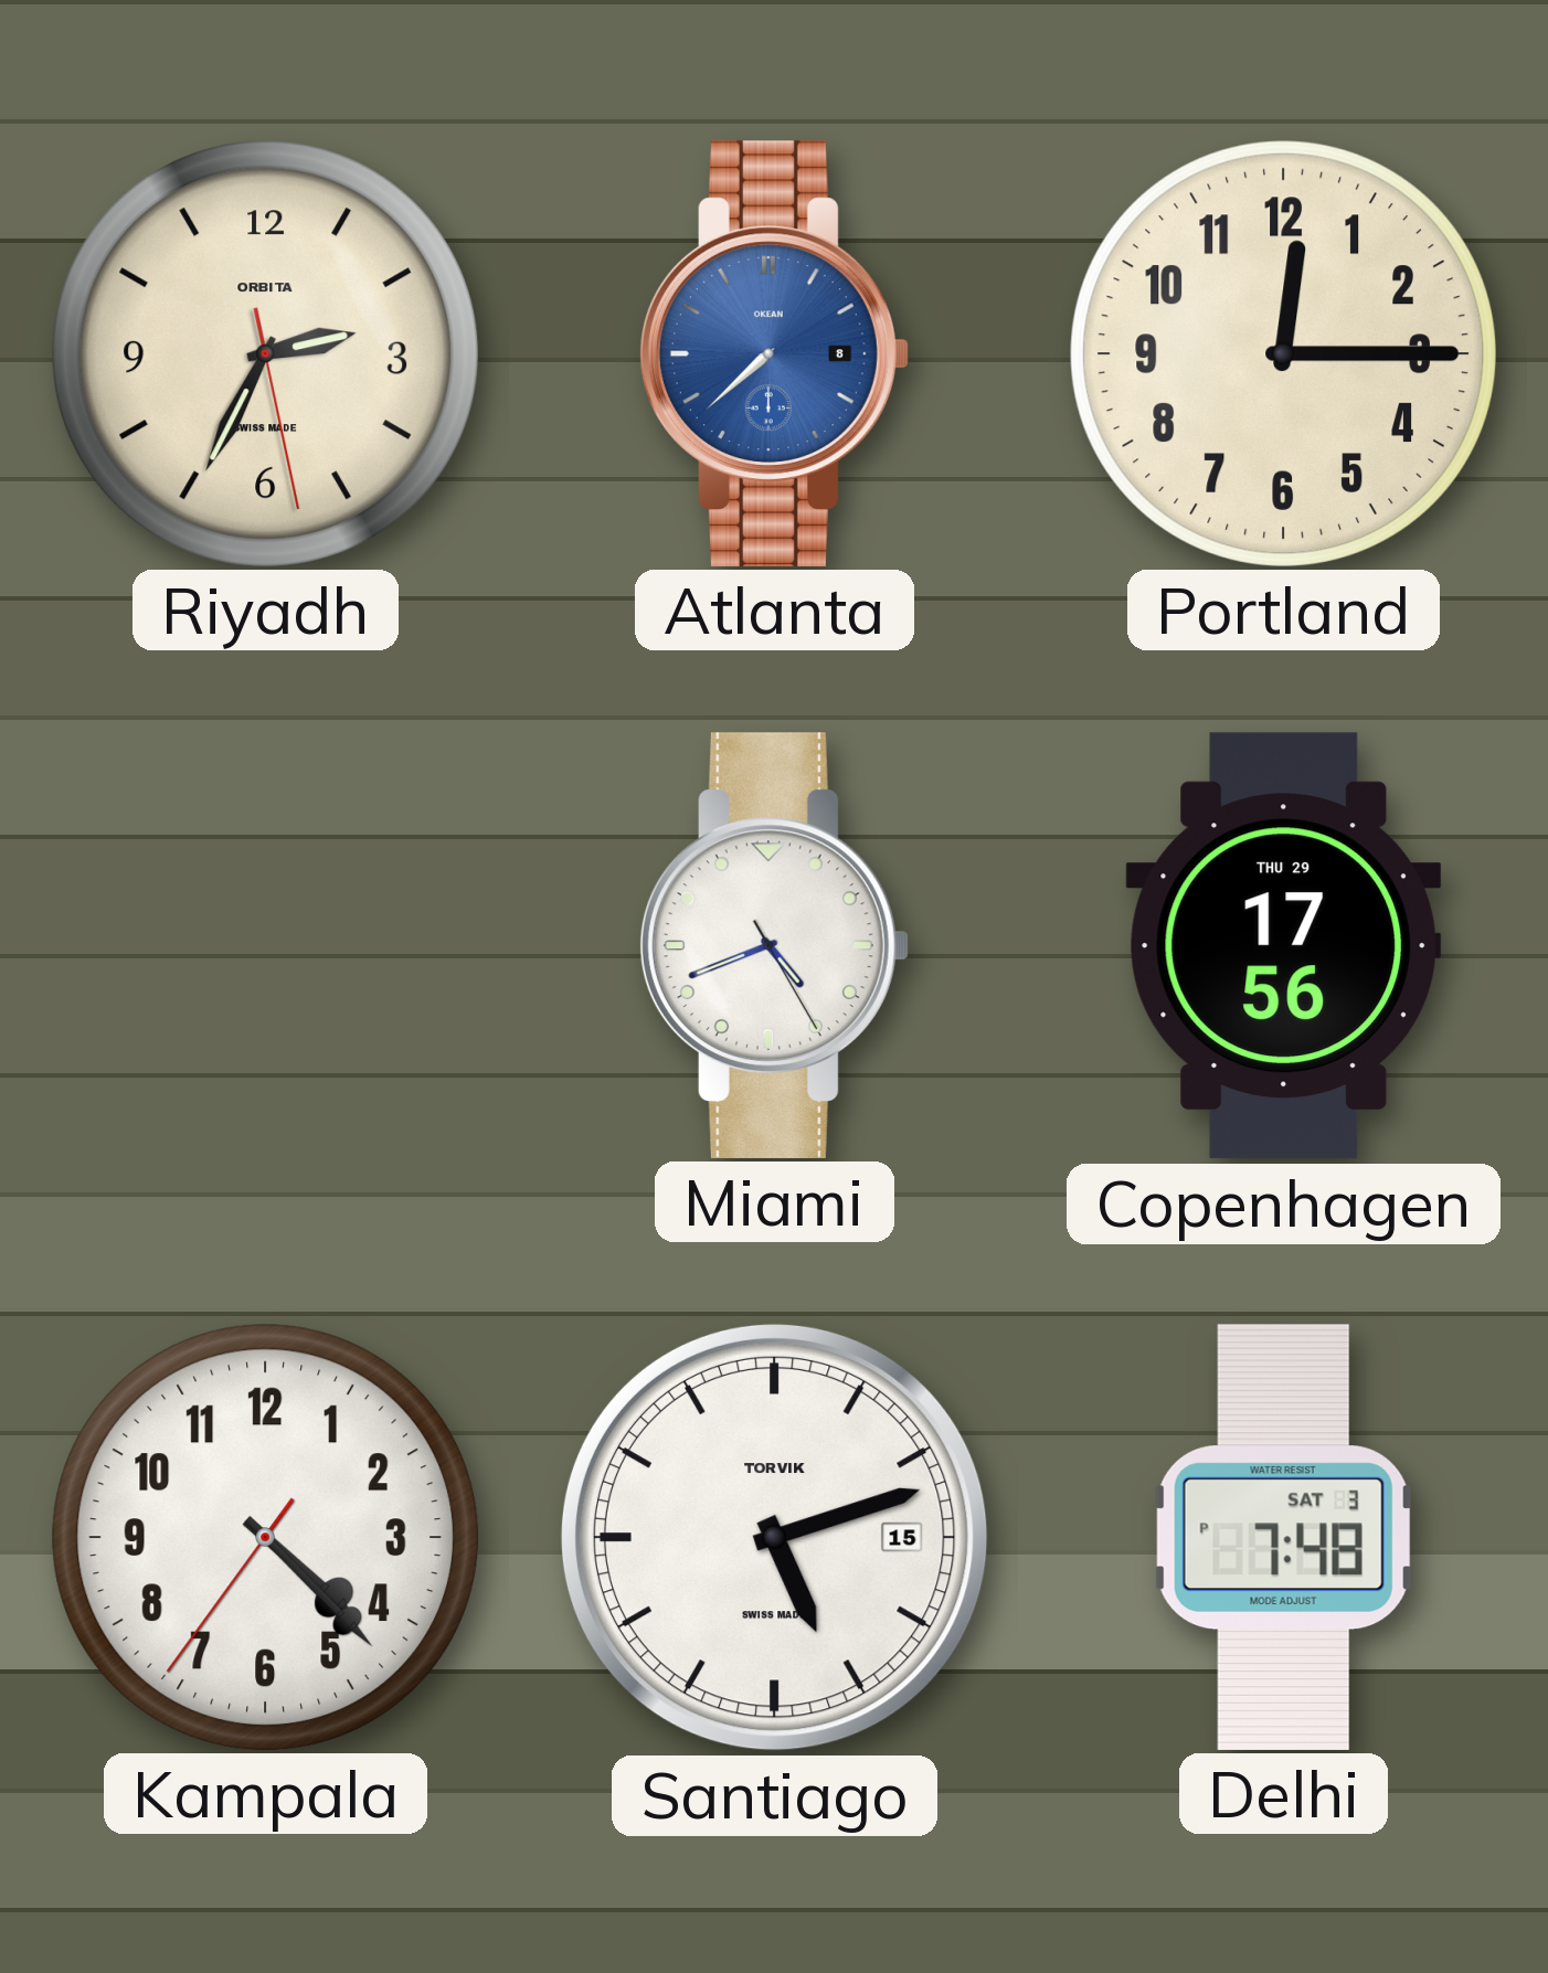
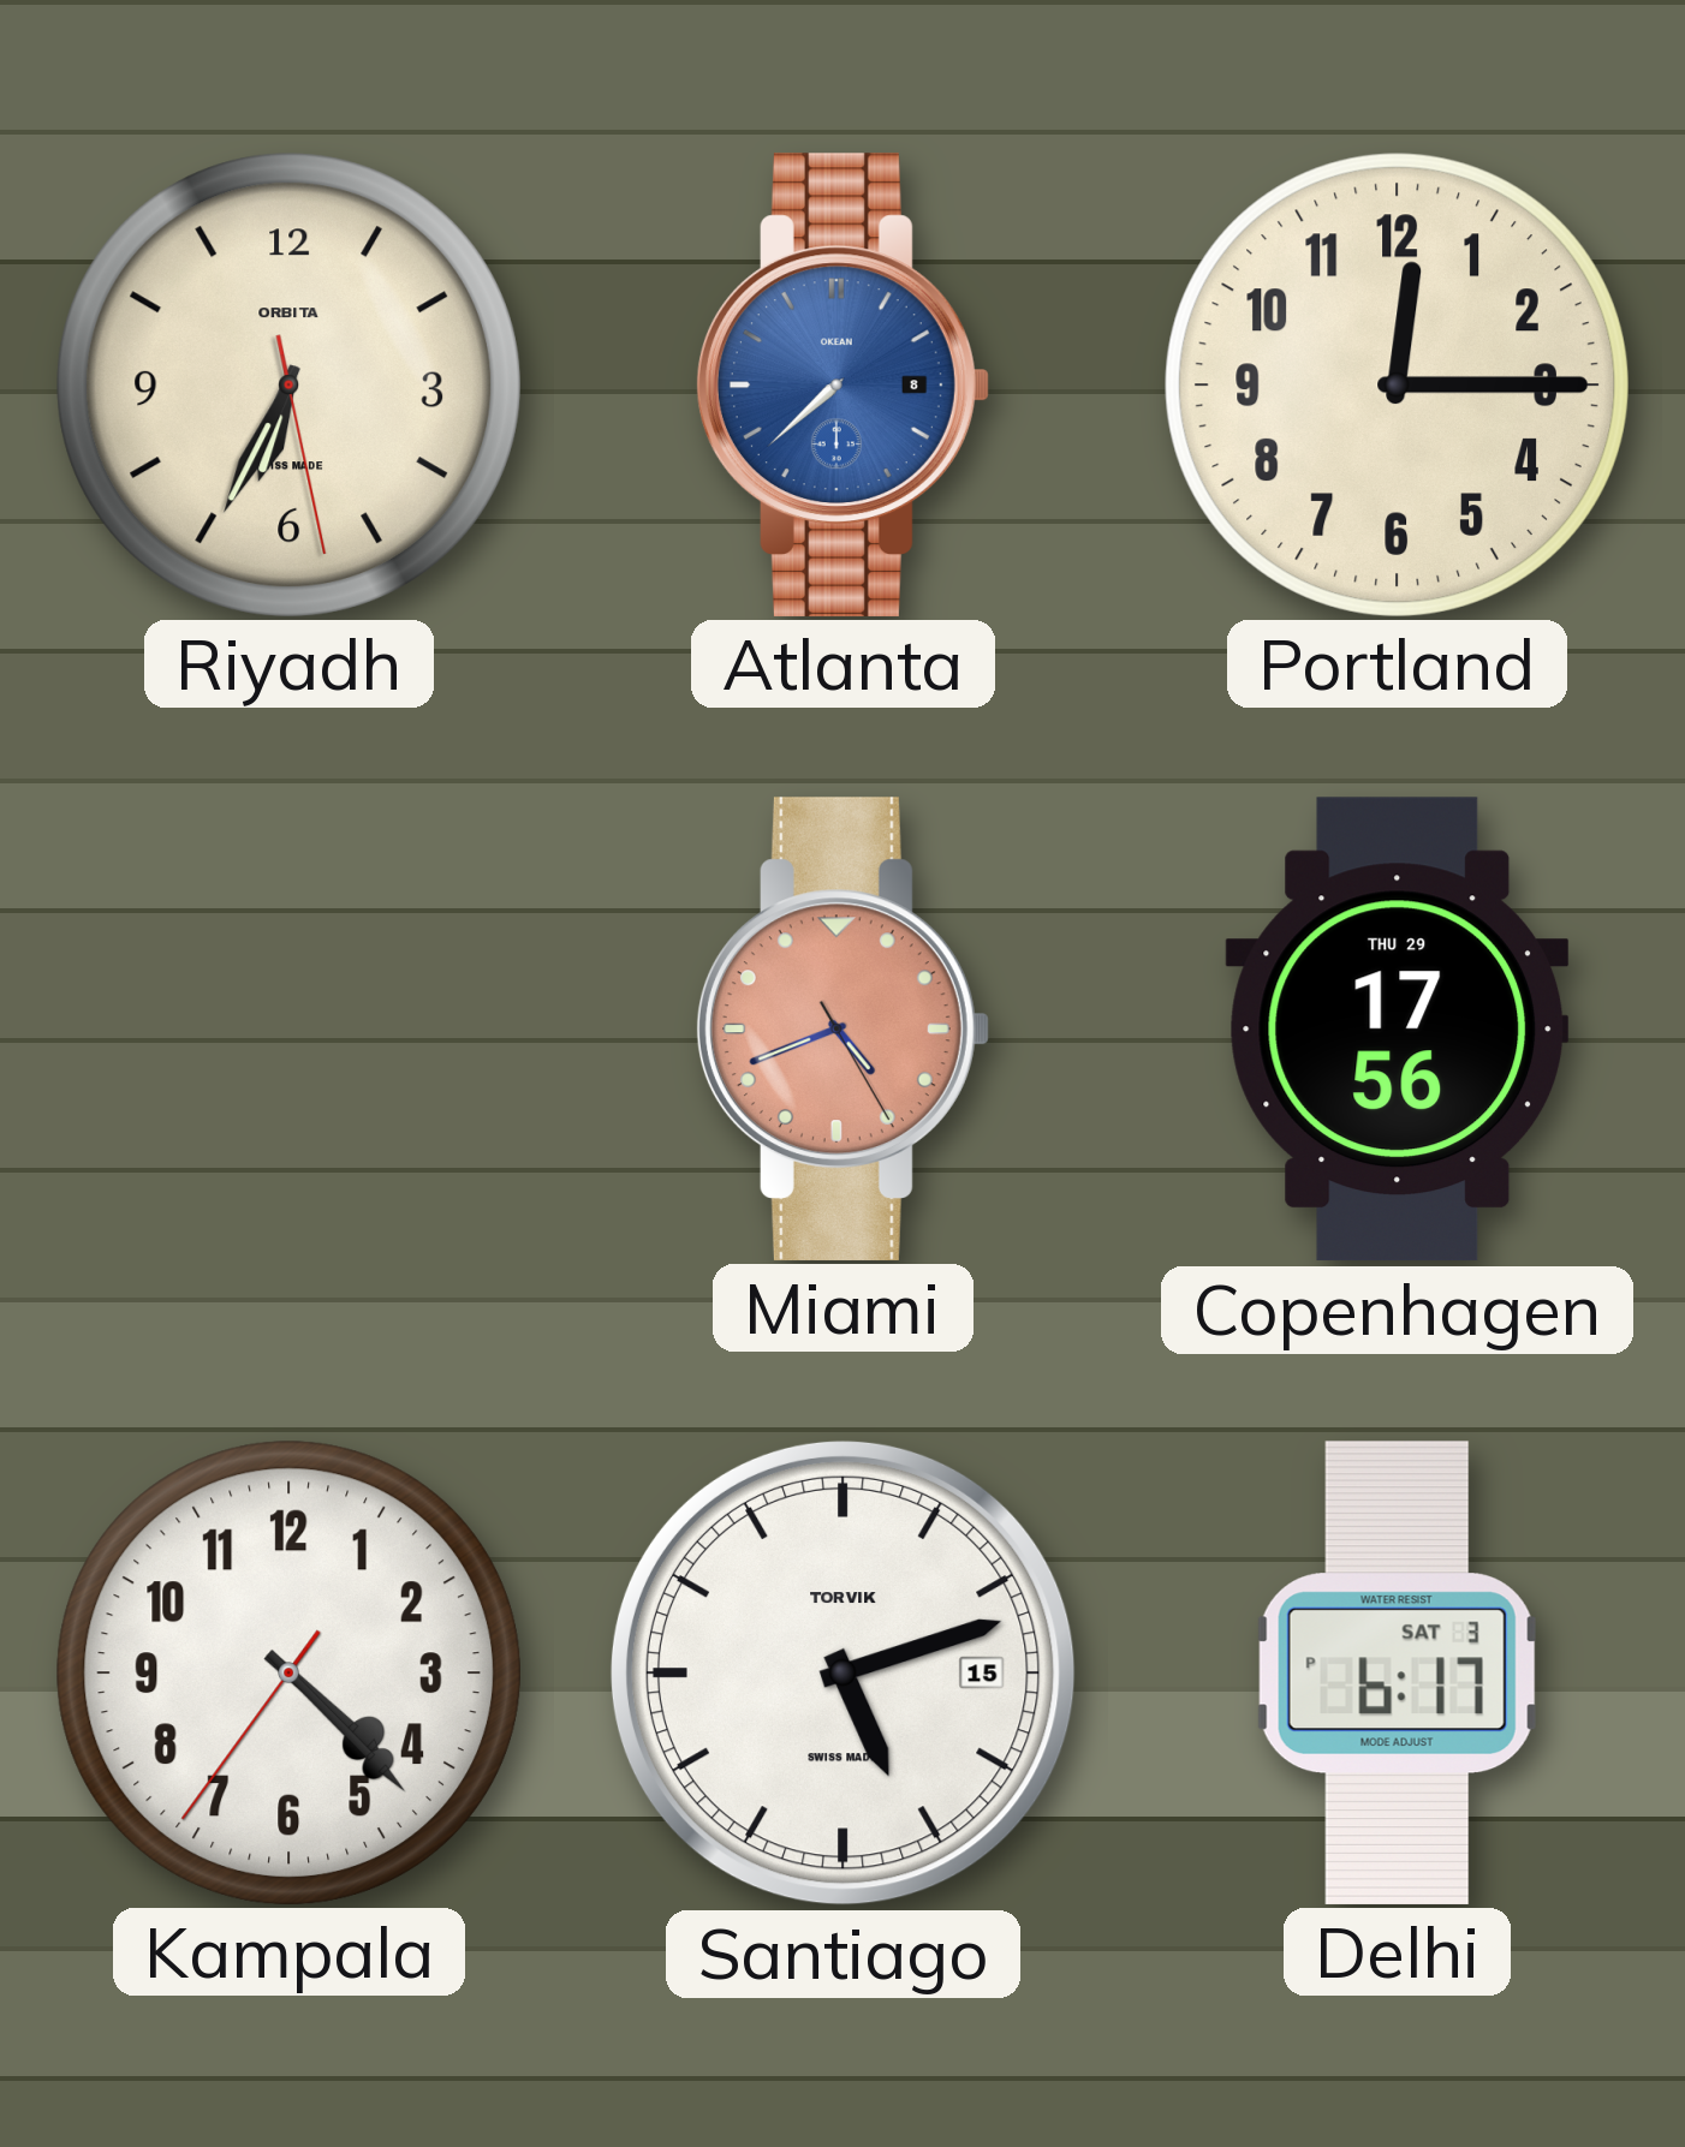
Riyadh: 2:34 -> 6:34
Miami dial: white -> salmon
Delhi: 7:48 -> 6:17
